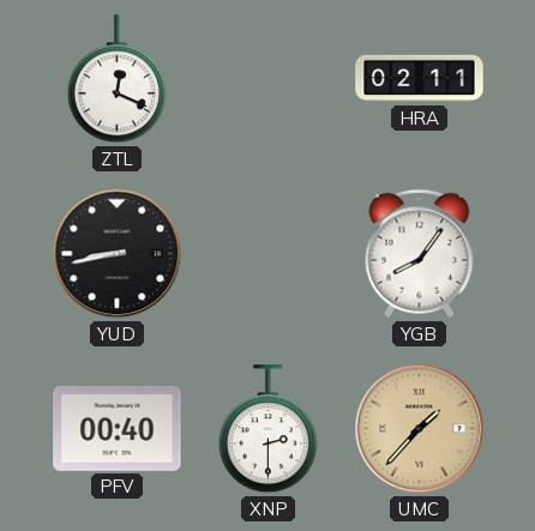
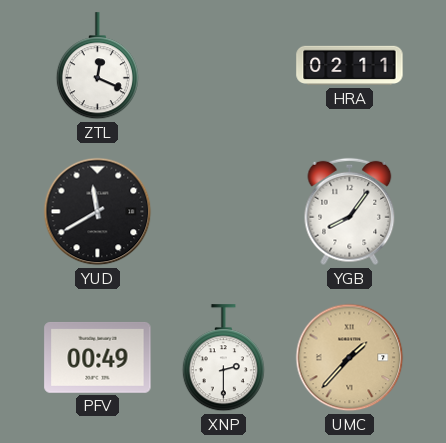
YUD: 8:43 -> 11:40
PFV: 00:40 -> 00:49
